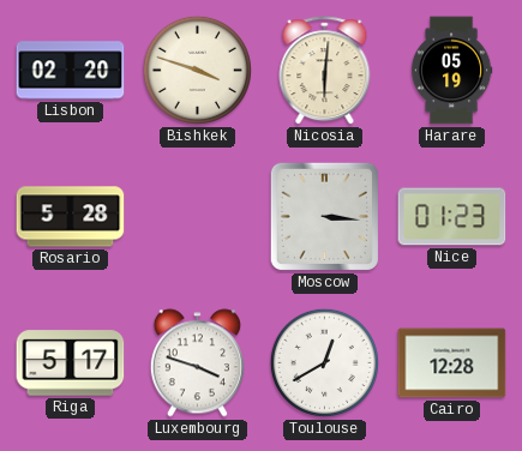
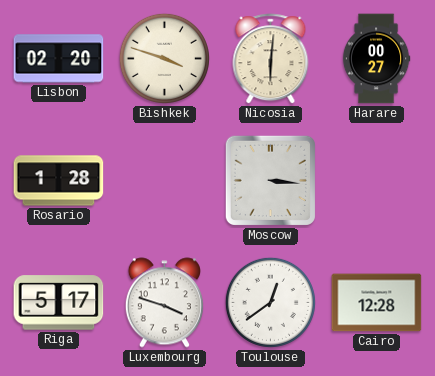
Harare: 05:19 -> 00:27
Rosario: 5:28 -> 1:28
Nice: 01:23 -> none
Toulouse: 12:40 -> 12:39
